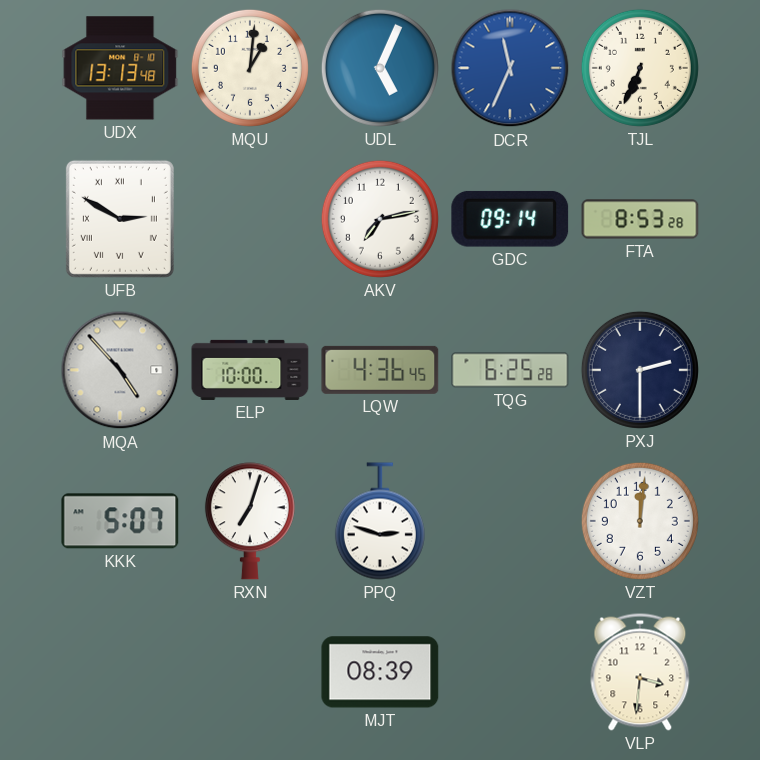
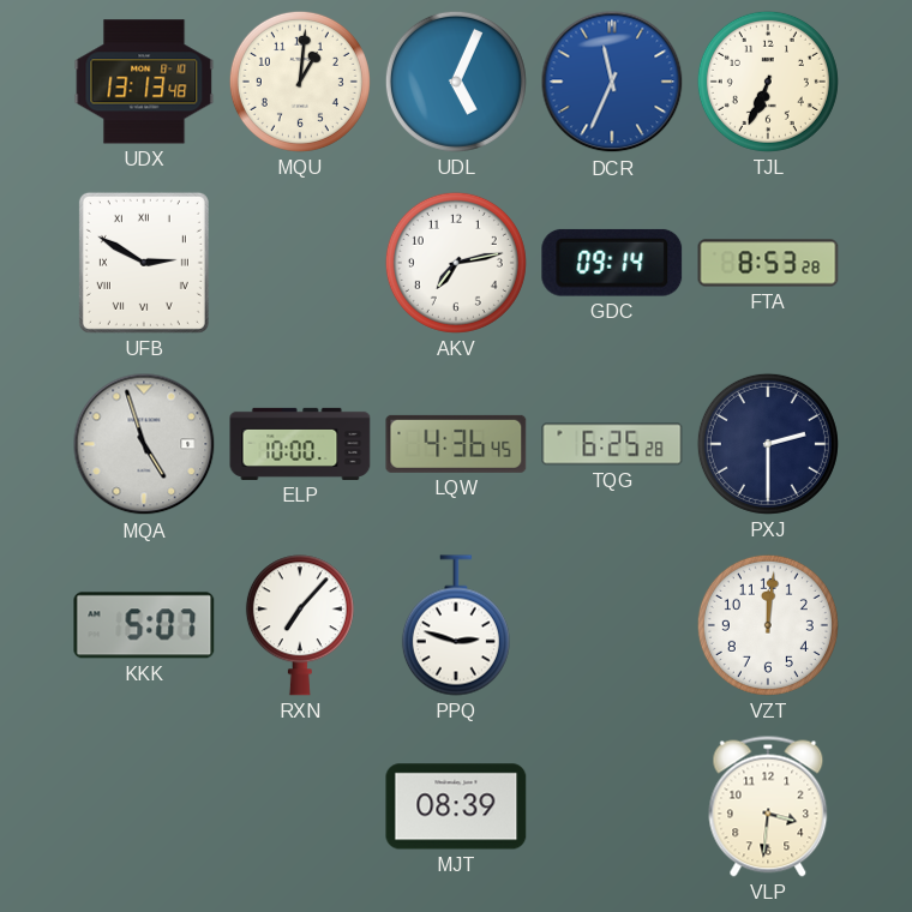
MQA: 4:53 -> 4:57
RXN: 7:03 -> 7:07
